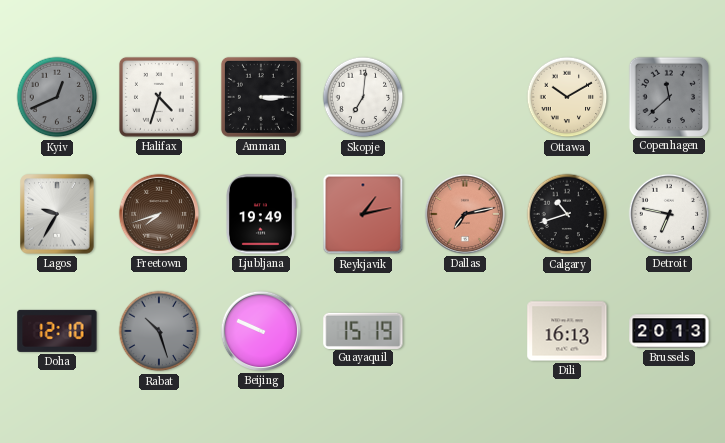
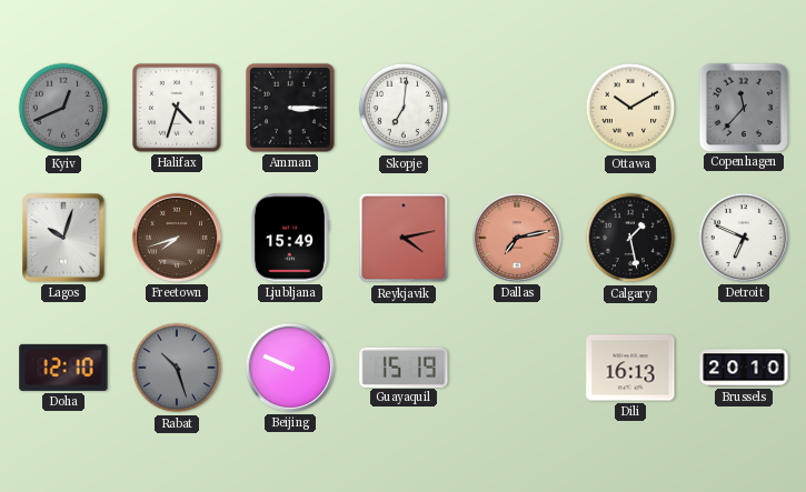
Copenhagen: 11:38 -> 11:37
Lagos: 9:35 -> 10:03
Ljubljana: 19:49 -> 15:49
Reykjavik: 1:13 -> 4:13
Calgary: 10:42 -> 1:28
Detroit: 6:47 -> 6:49
Brussels: 20:13 -> 20:10
